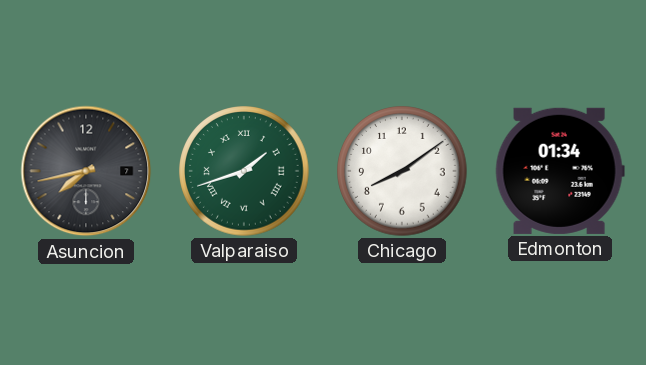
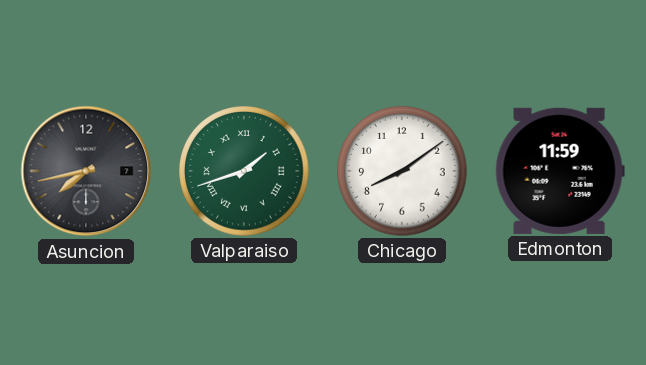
Edmonton: 01:34 -> 11:59
